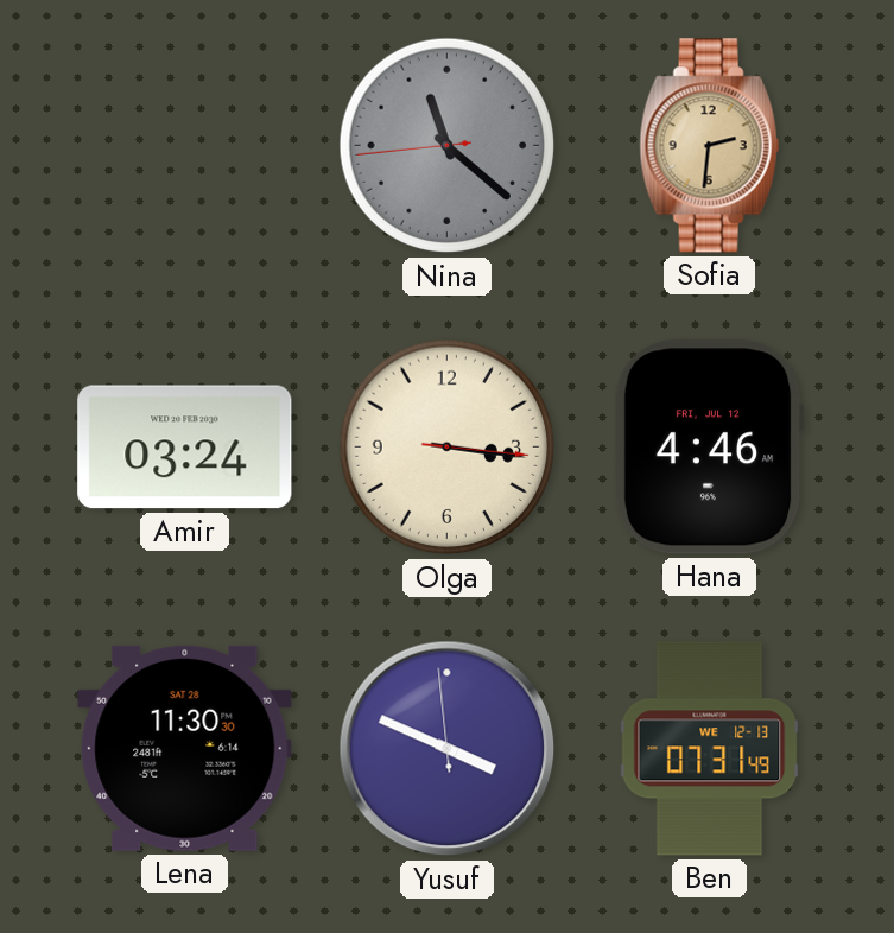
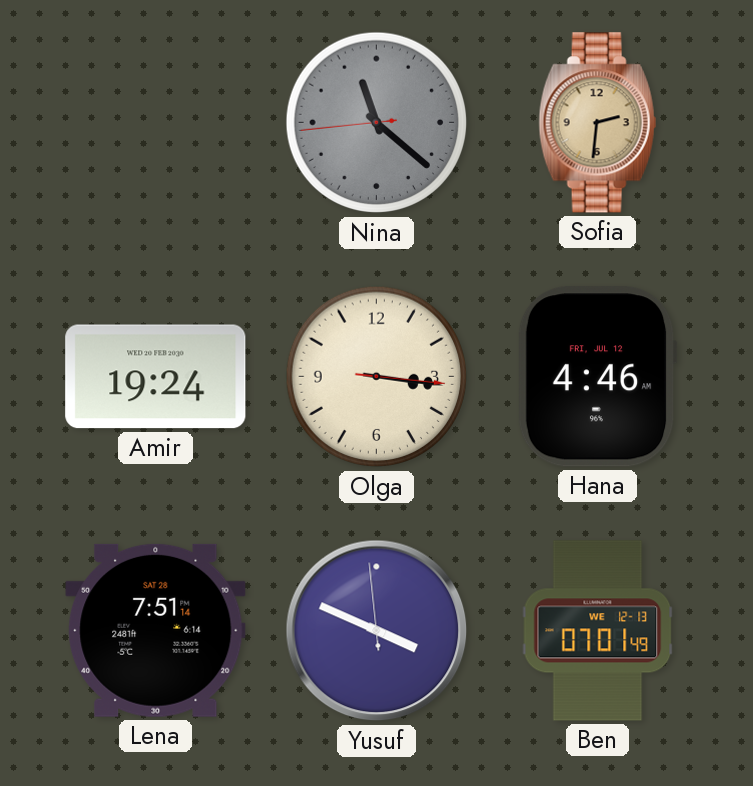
Amir: 03:24 -> 19:24
Lena: 11:30 -> 7:51
Ben: 07:31 -> 07:01
